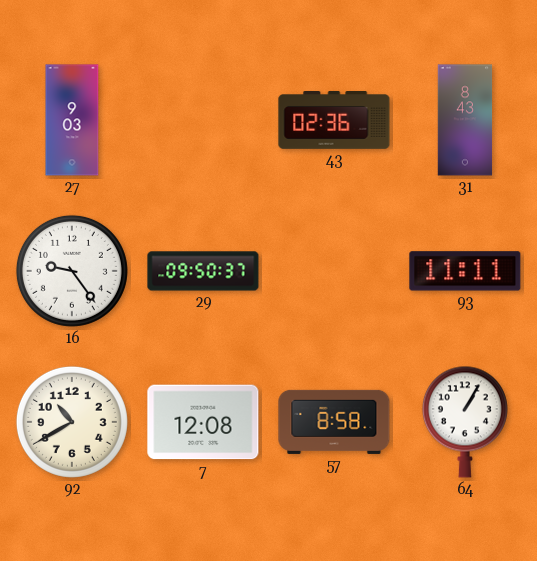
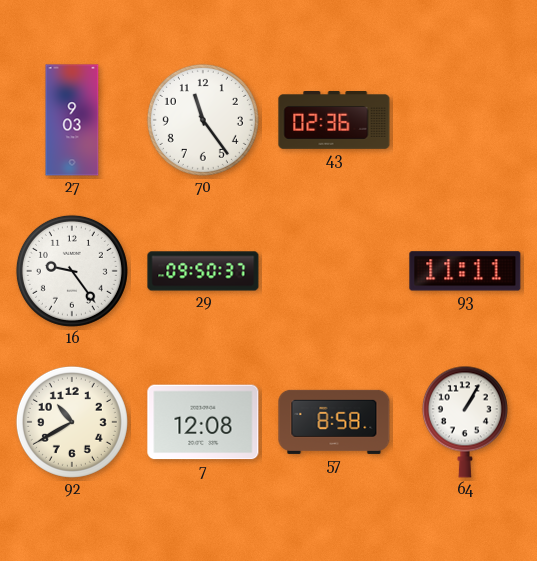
70: none -> 11:24
31: 8:43 -> none
